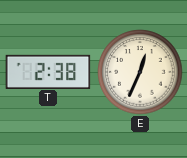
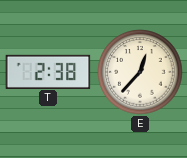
E: 12:34 -> 12:37
